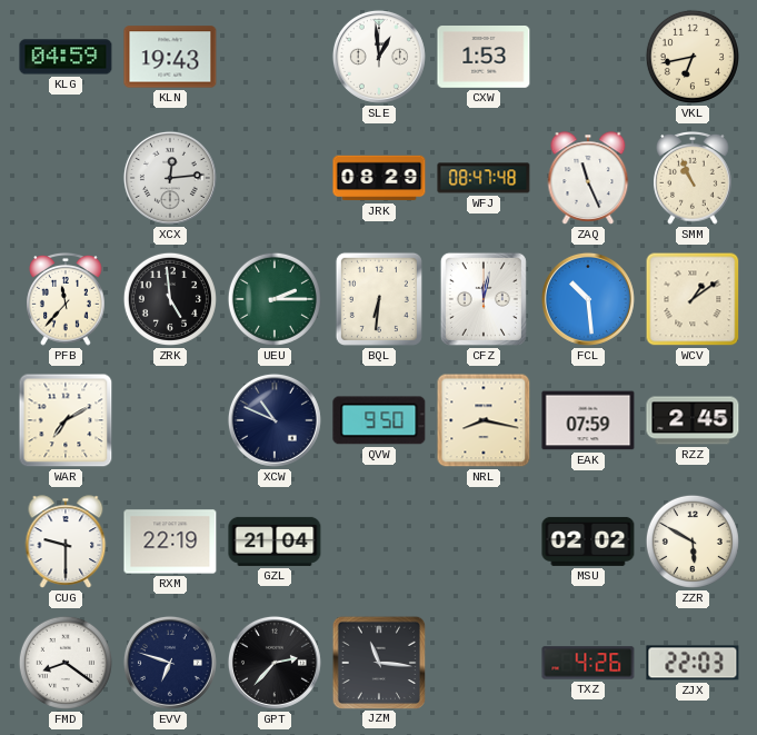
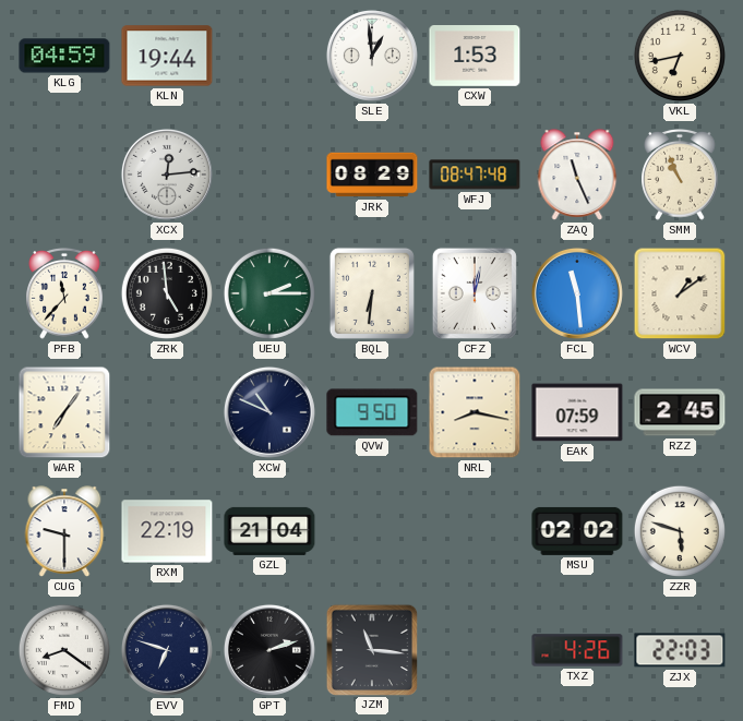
KLN: 19:43 -> 19:44
FCL: 10:29 -> 11:29
WAR: 7:10 -> 7:06
ZZR: 5:50 -> 5:48
GPT: 2:37 -> 2:12
